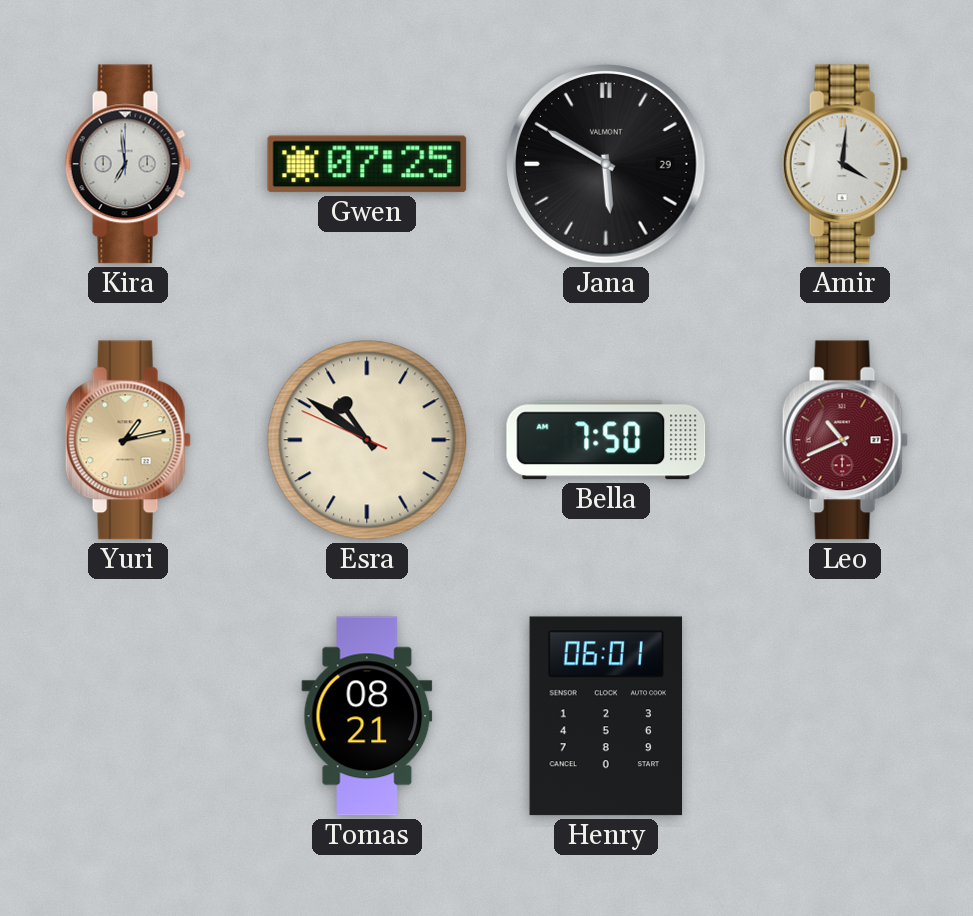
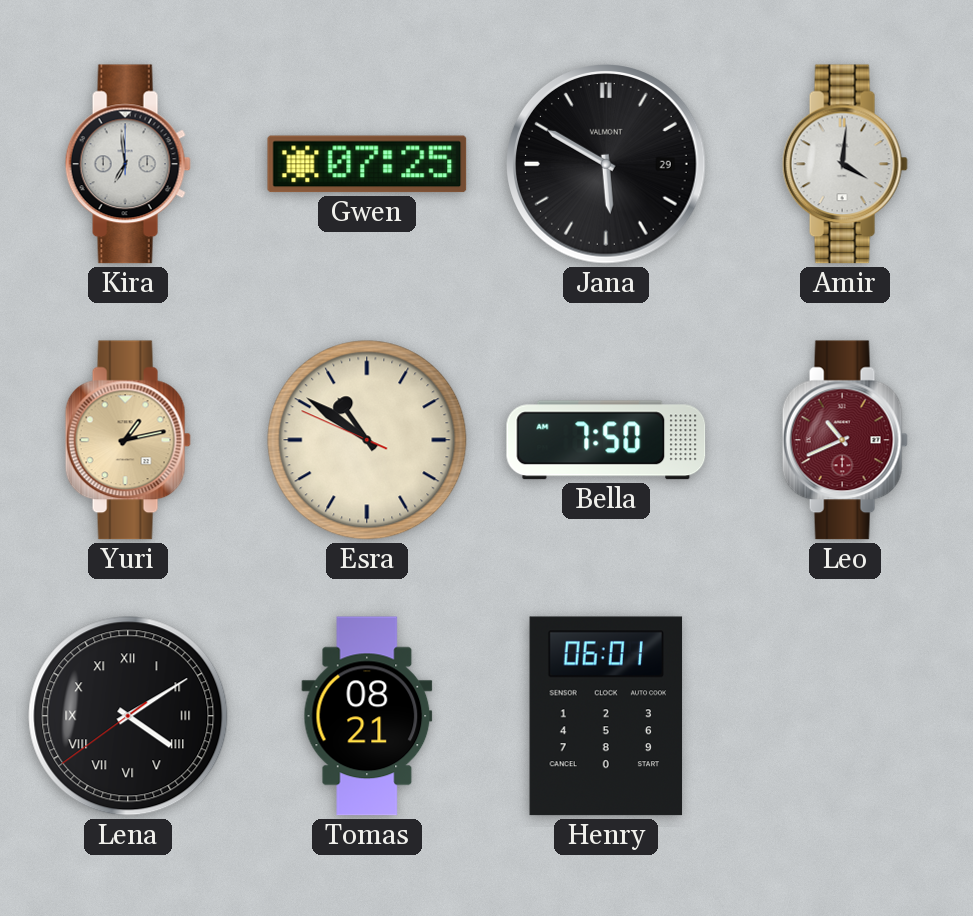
Lena: none -> 4:09
